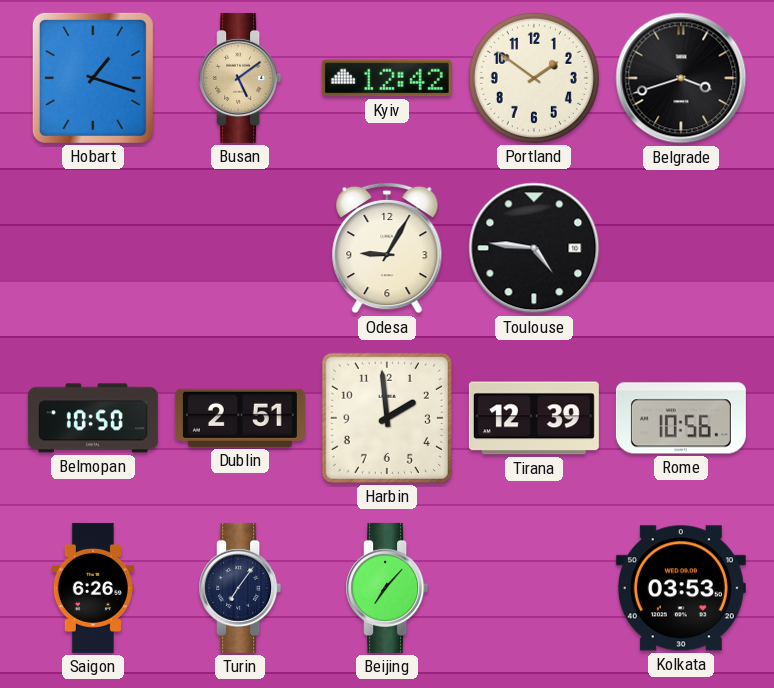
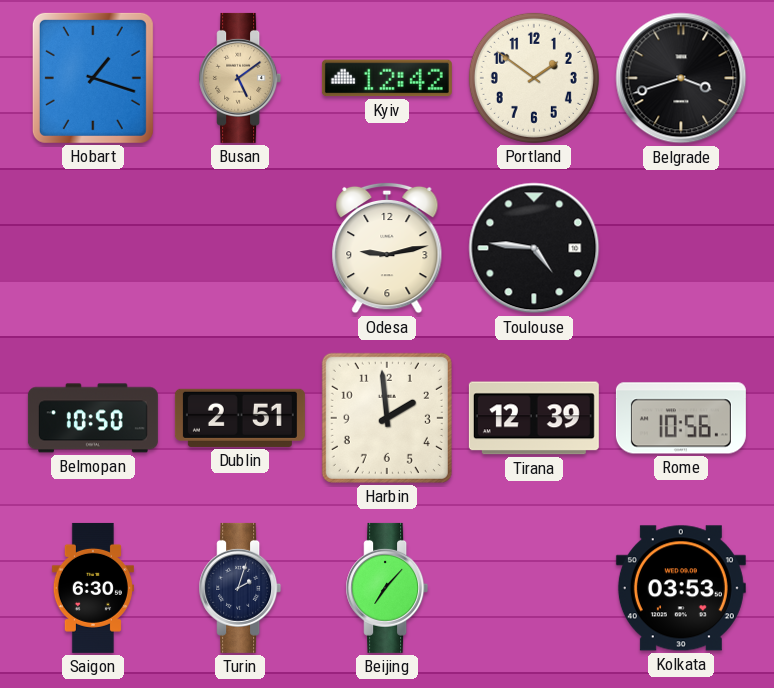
Odesa: 9:05 -> 9:13
Saigon: 6:26 -> 6:30
Turin: 7:06 -> 2:03
